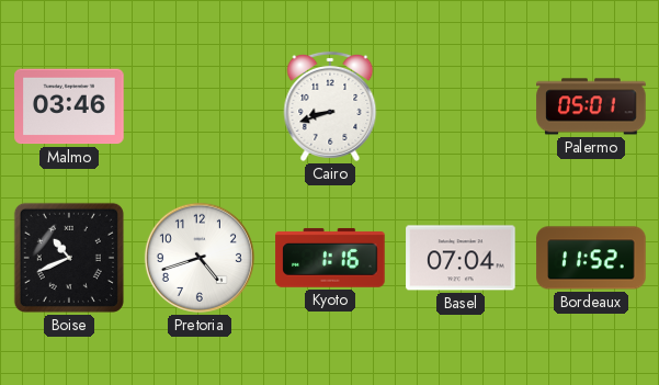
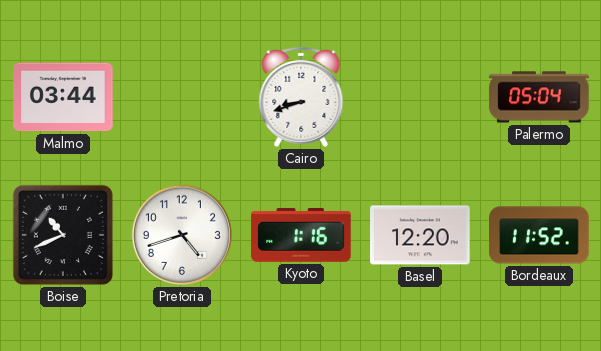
Malmo: 03:46 -> 03:44
Palermo: 05:01 -> 05:04
Basel: 07:04 -> 12:20
